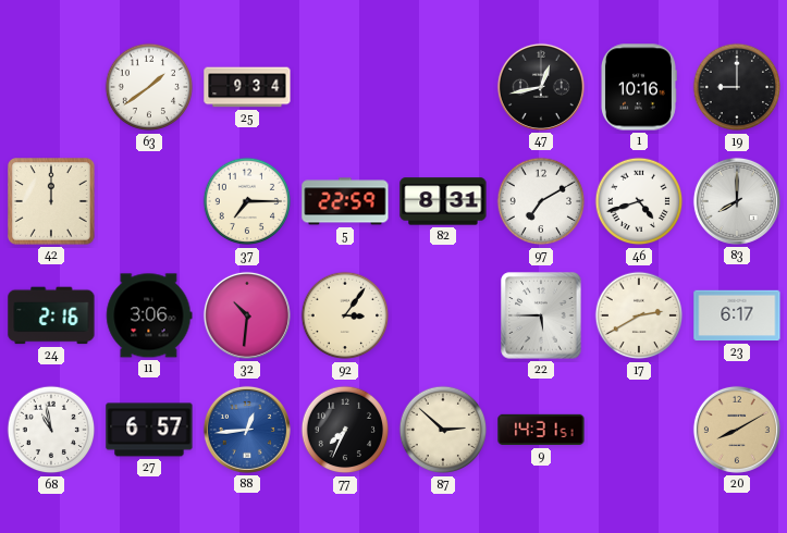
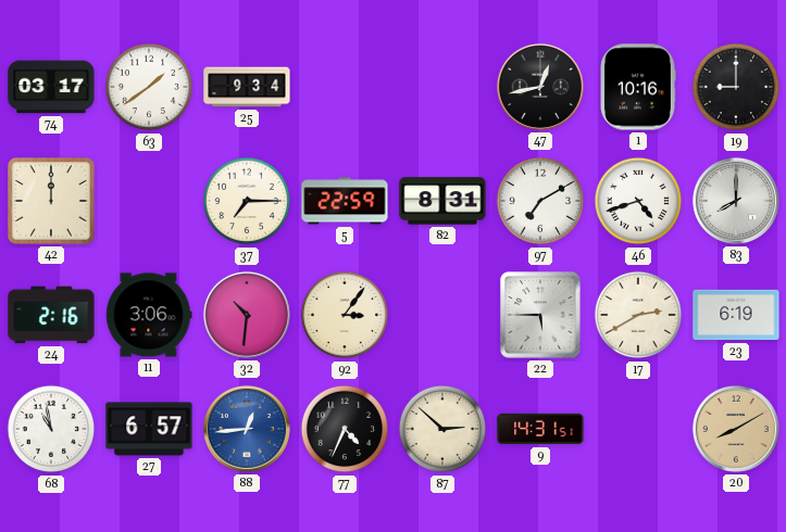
74: none -> 03:17
23: 6:17 -> 6:19
77: 7:34 -> 4:34
